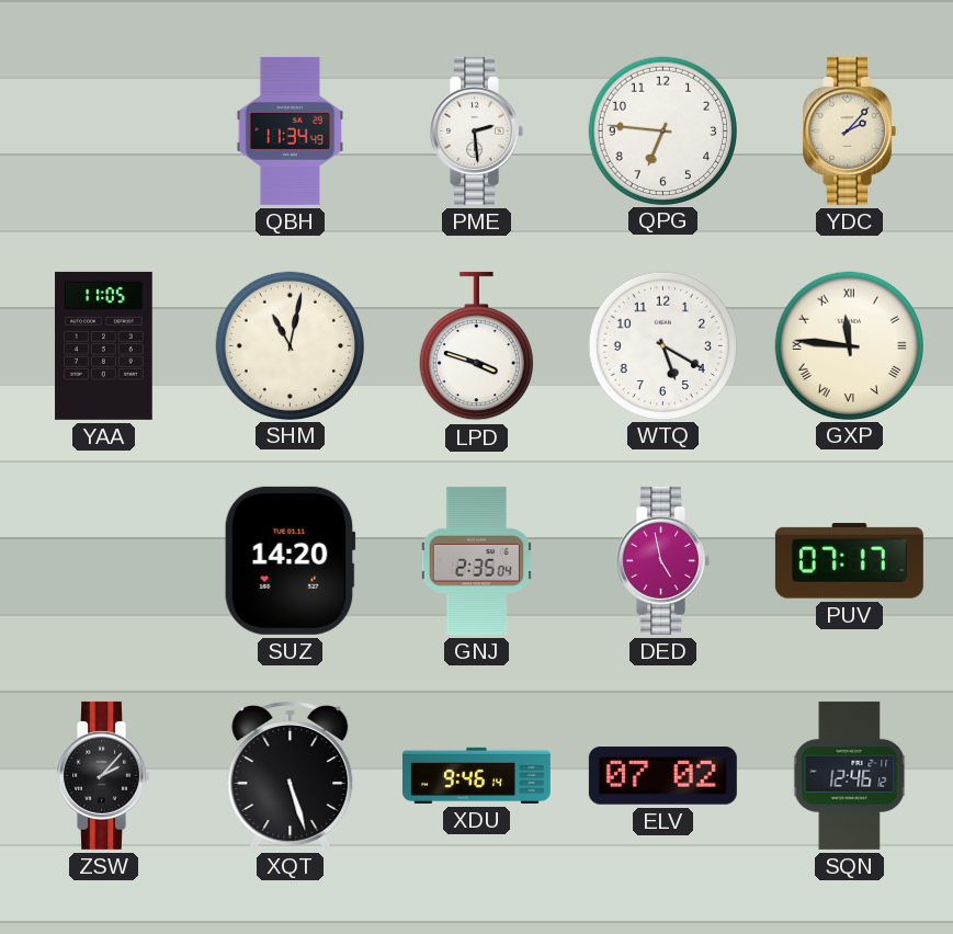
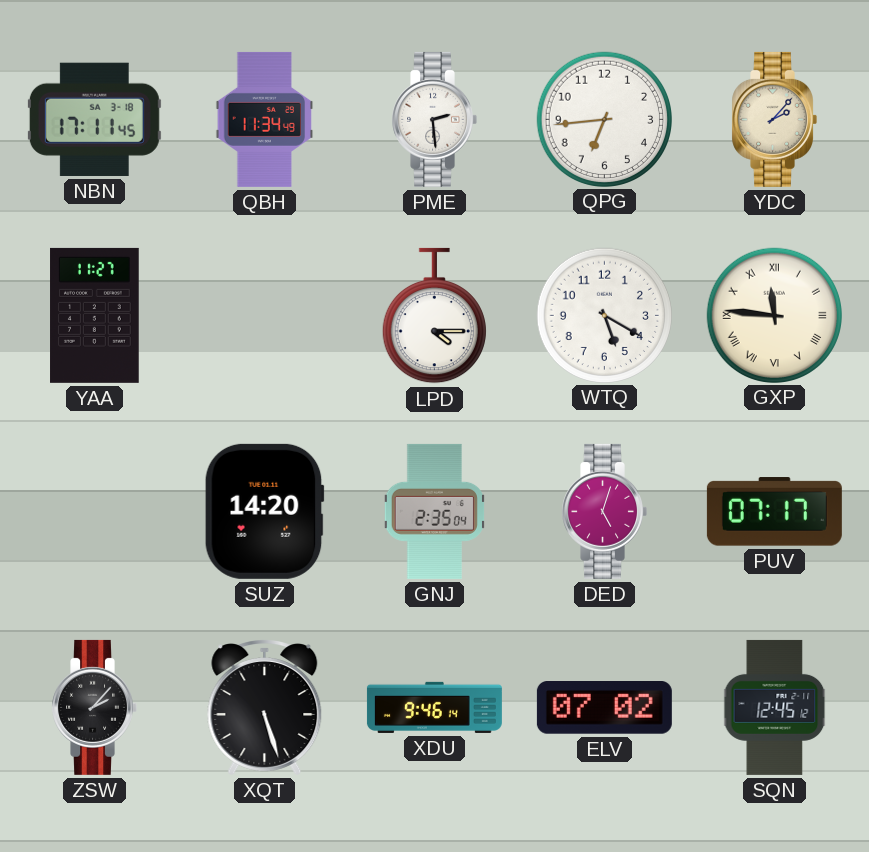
NBN: none -> 17:11
QPG: 6:46 -> 6:44
YAA: 11:05 -> 11:27
SHM: 11:02 -> none
LPD: 3:48 -> 4:15
DED: 4:58 -> 5:03
SQN: 12:46 -> 12:45
